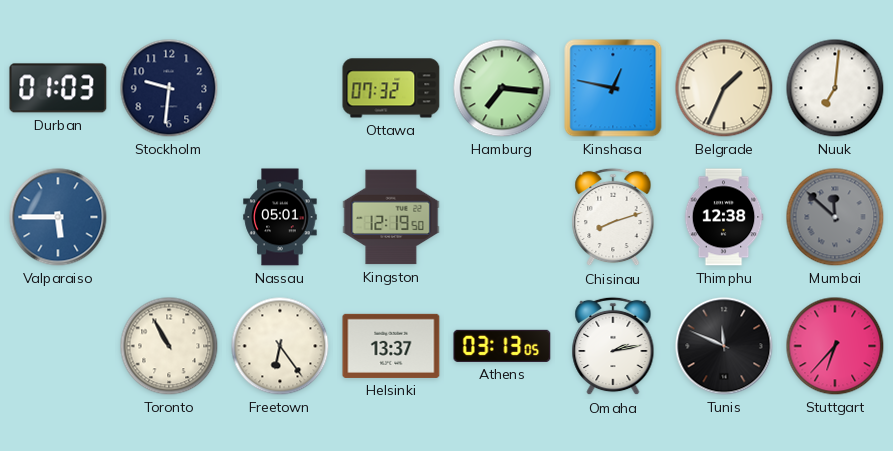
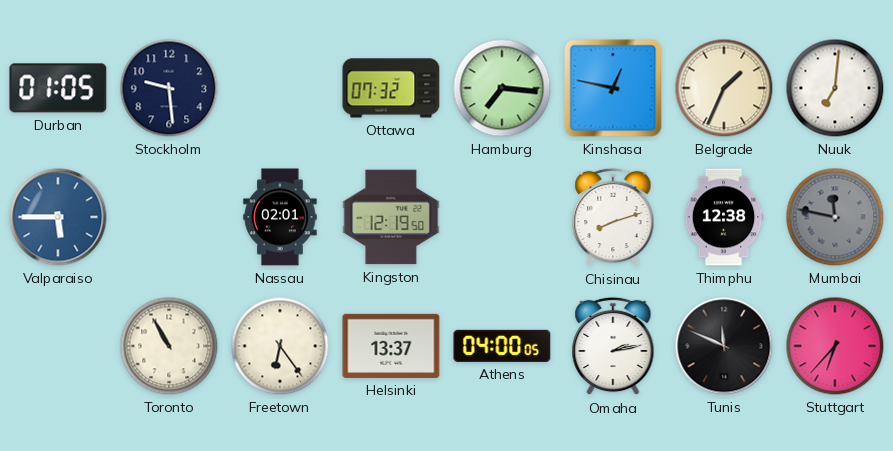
Durban: 01:03 -> 01:05
Stockholm: 9:31 -> 9:29
Nassau: 05:01 -> 02:01
Mumbai: 11:52 -> 11:47
Athens: 03:13 -> 04:00
